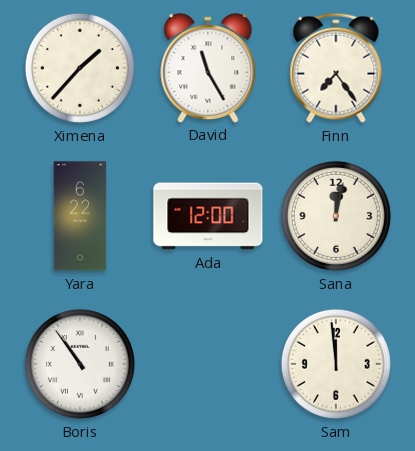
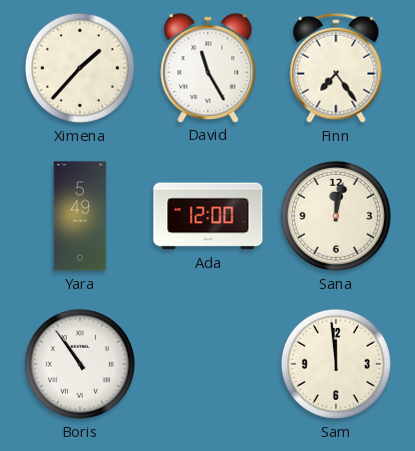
Yara: 6:22 -> 5:49
